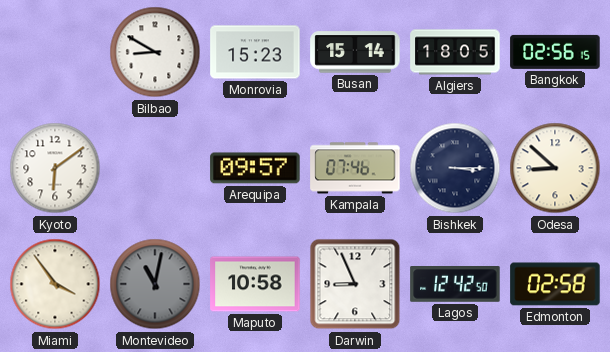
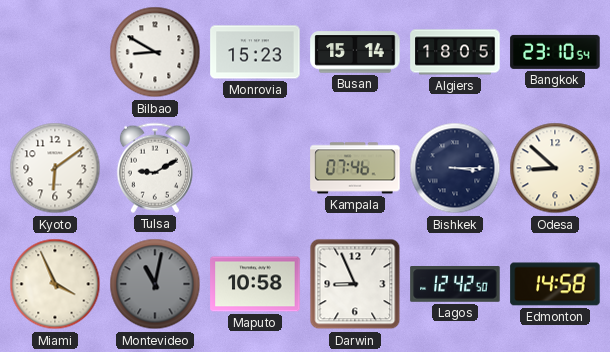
Bangkok: 02:56 -> 23:10
Tulsa: none -> 9:10
Arequipa: 09:57 -> none
Miami: 3:54 -> 3:56
Edmonton: 02:58 -> 14:58
